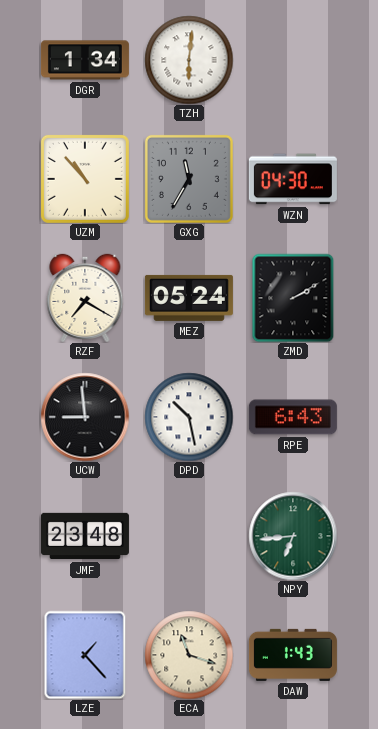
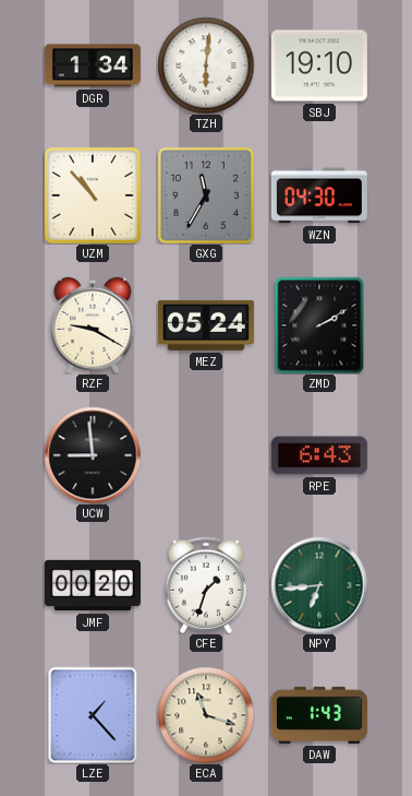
SBJ: none -> 19:10
RZF: 7:20 -> 9:20
DPD: 10:28 -> none
JMF: 23:48 -> 00:20
CFE: none -> 1:33
